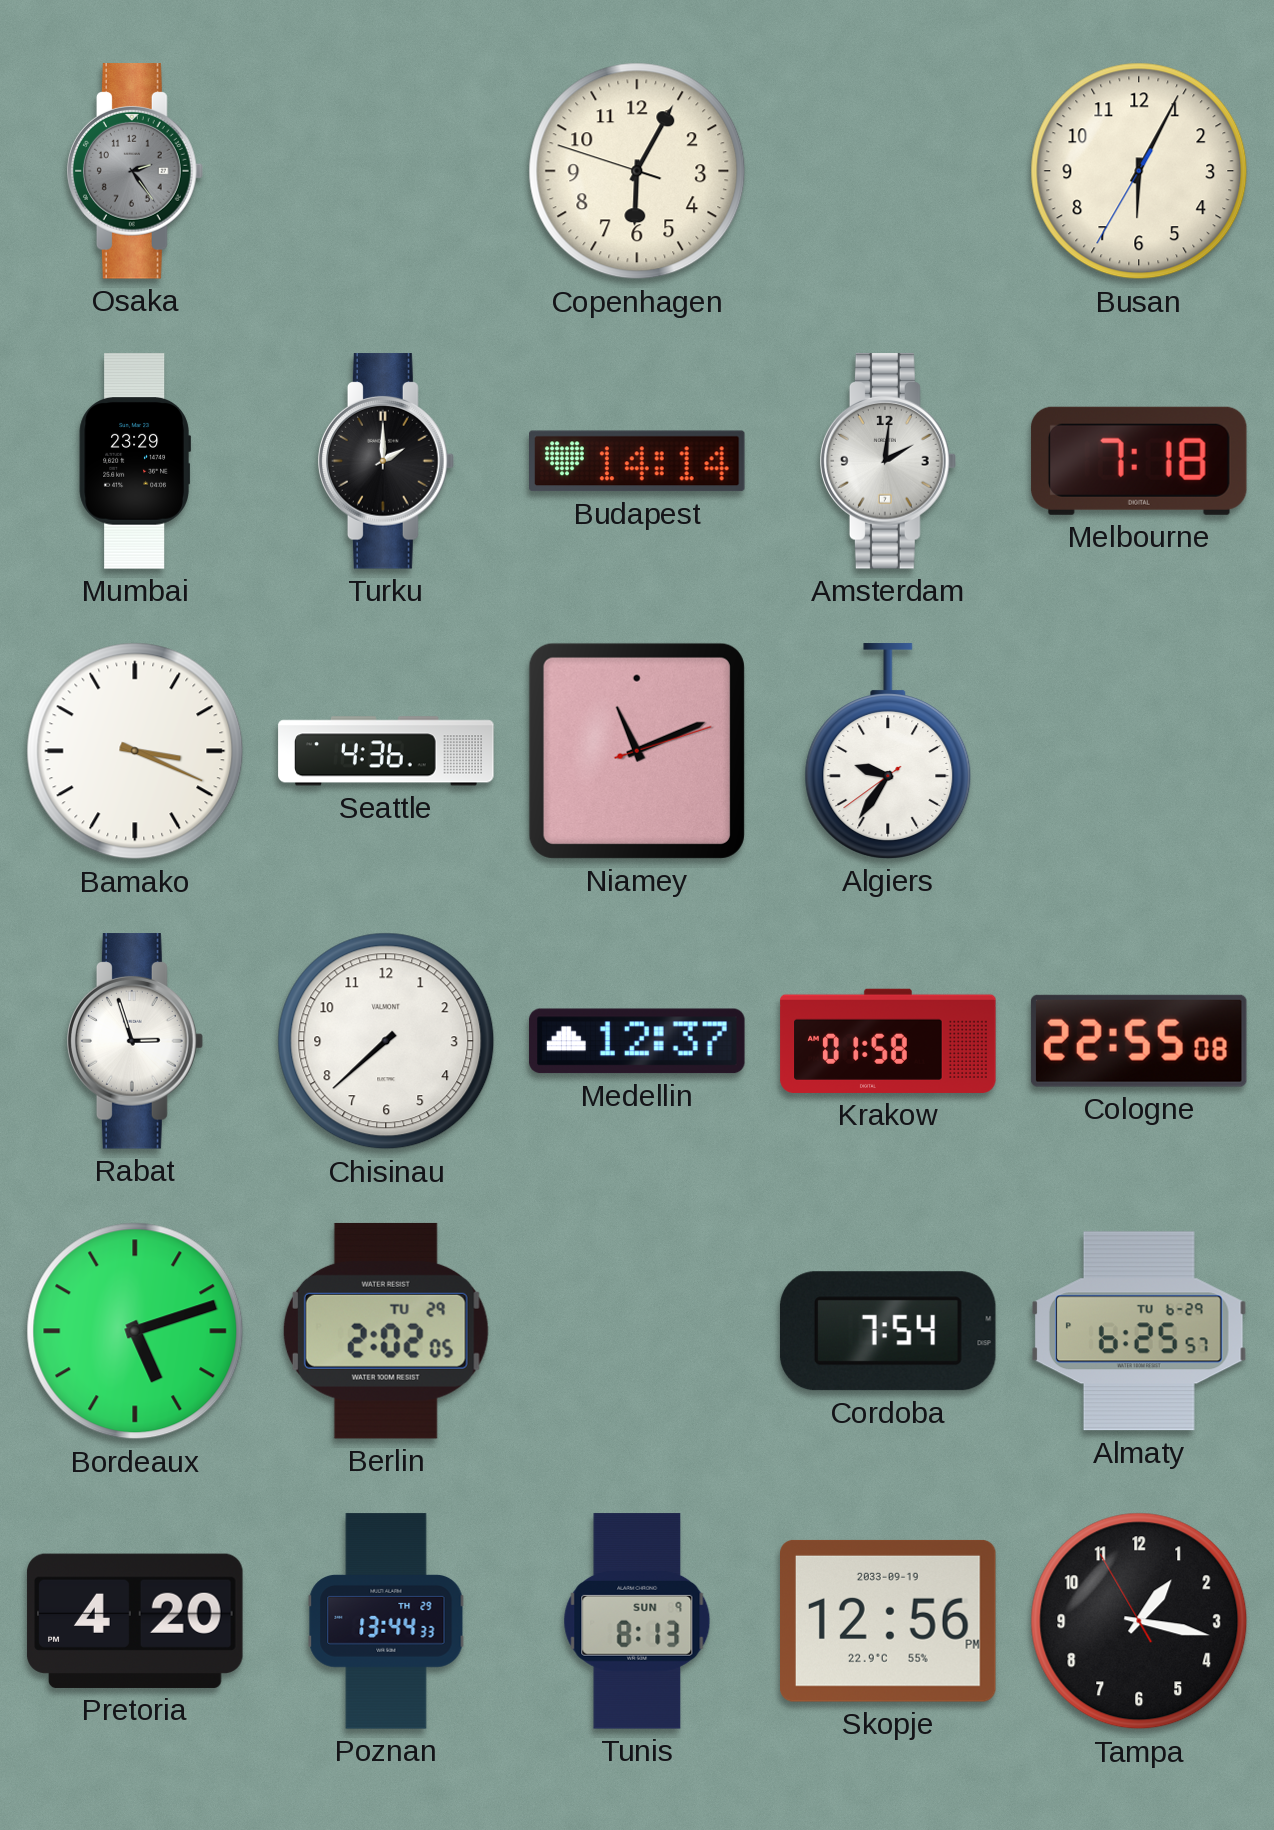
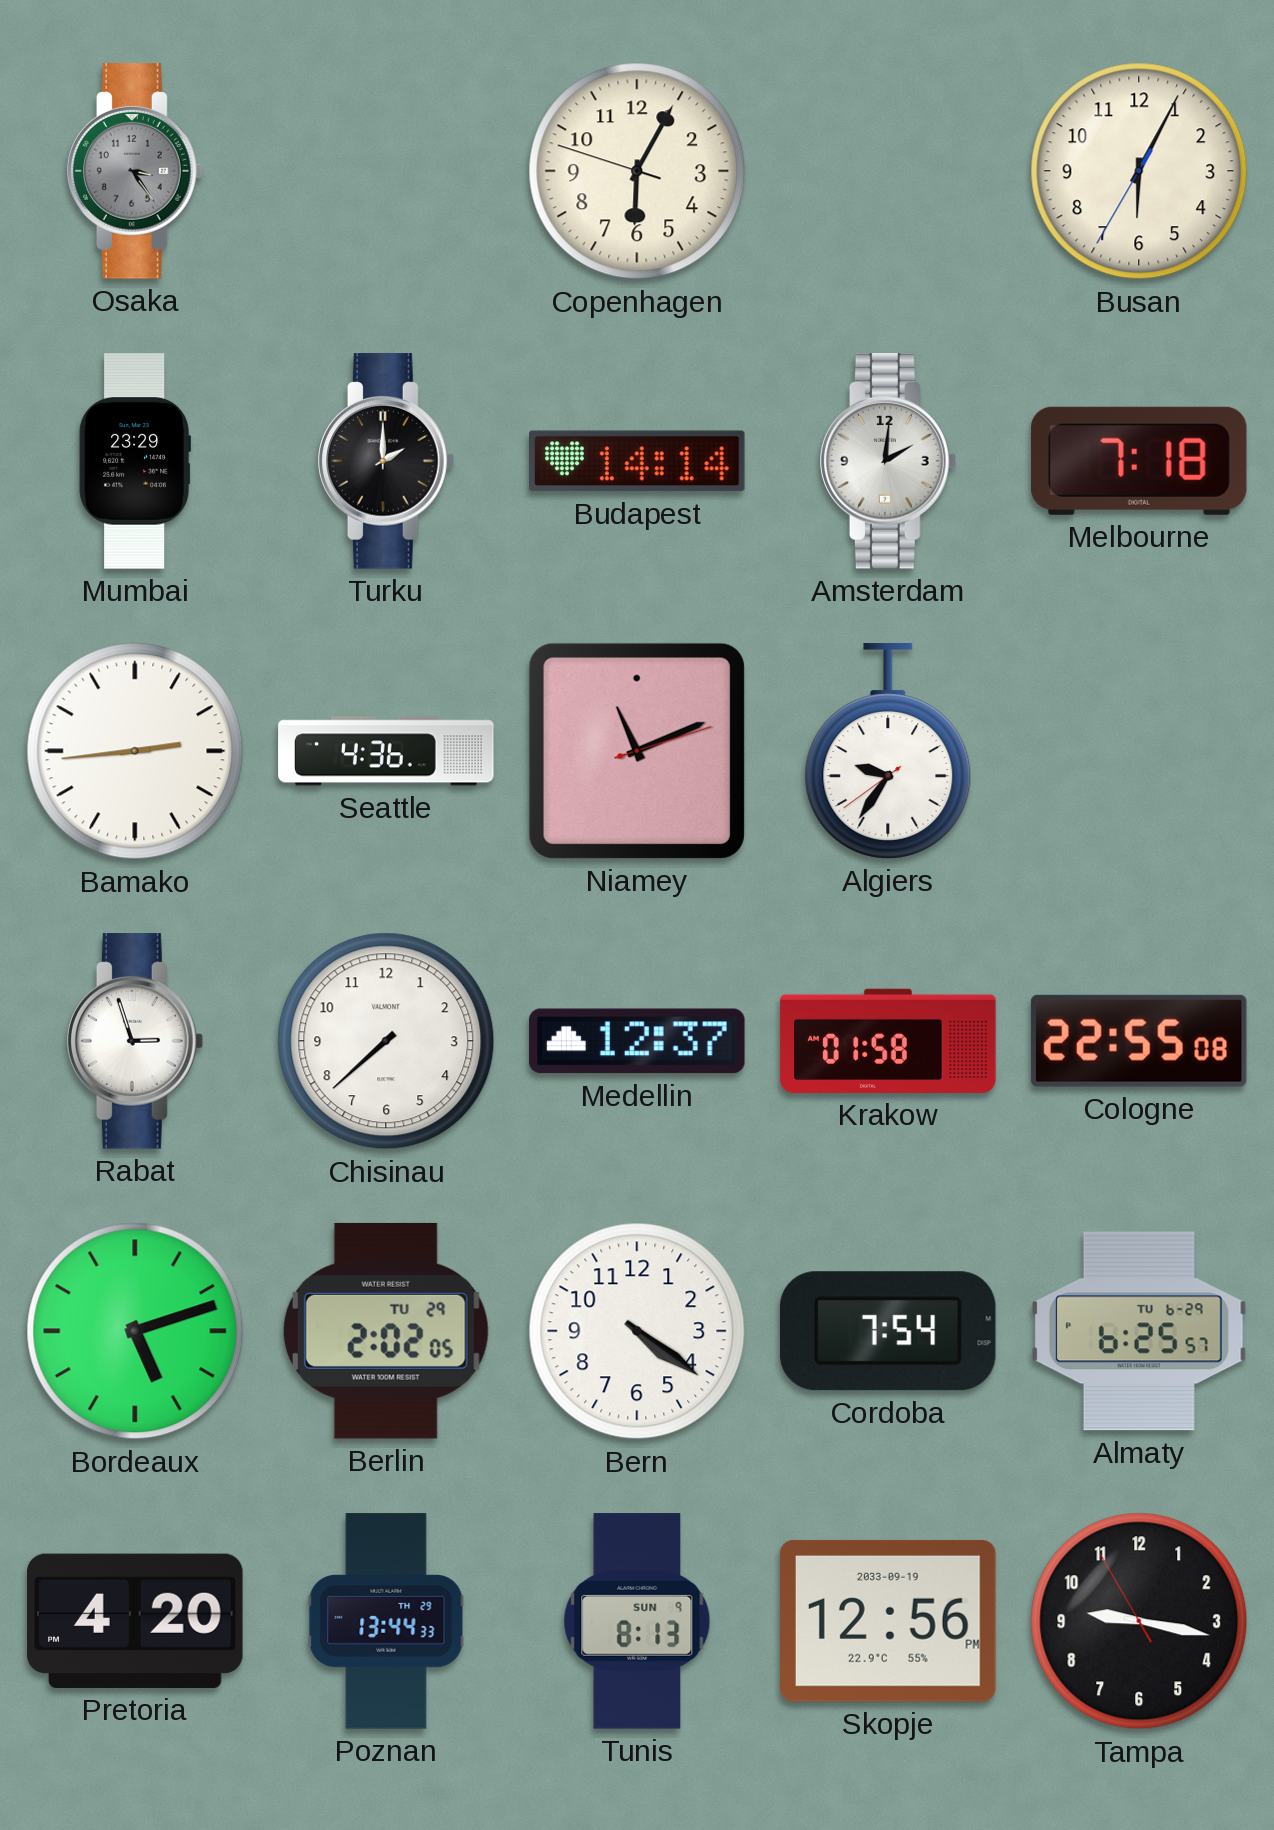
Osaka: 2:24 -> 3:24
Bamako: 3:19 -> 2:44
Bern: none -> 4:21
Tampa: 1:16 -> 9:16
